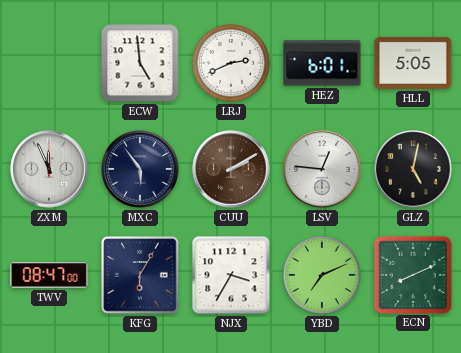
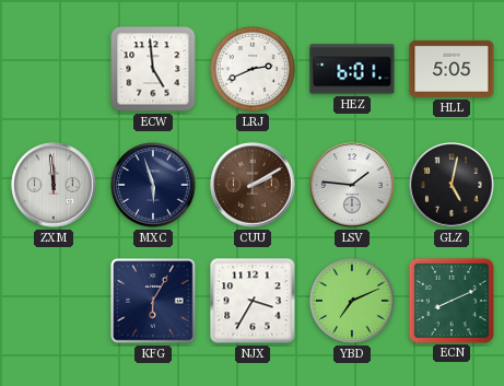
ZXM: 11:56 -> 11:59
MXC: 5:54 -> 5:57
LSV: 12:46 -> 1:46
TWV: 08:47 -> none
